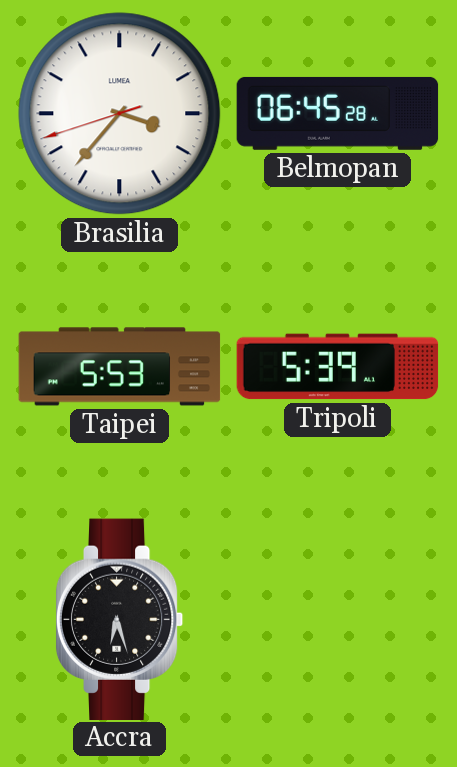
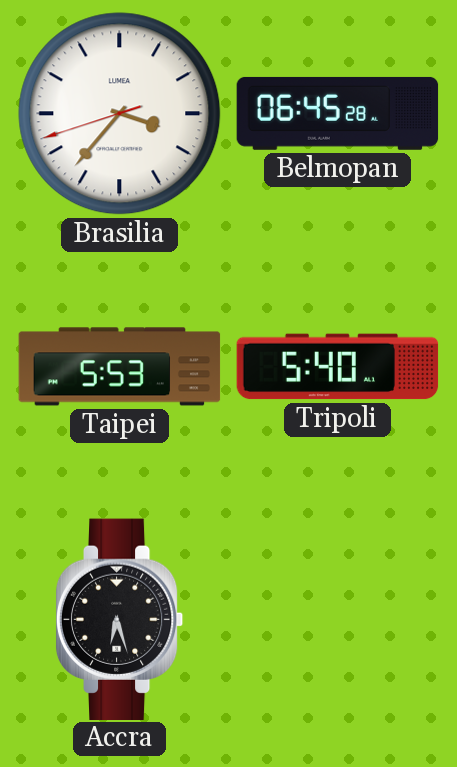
Tripoli: 5:39 -> 5:40
